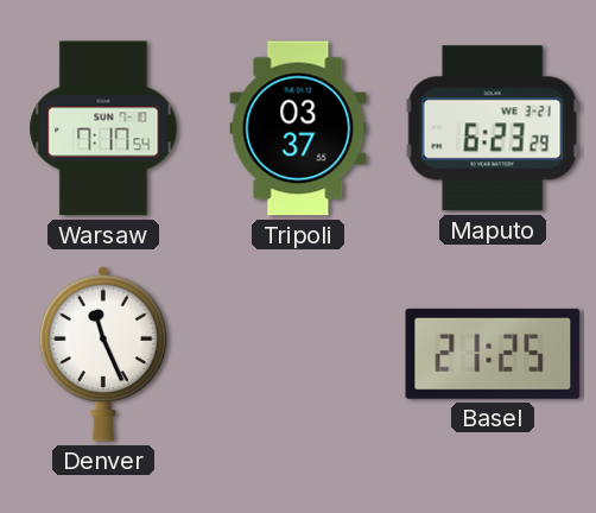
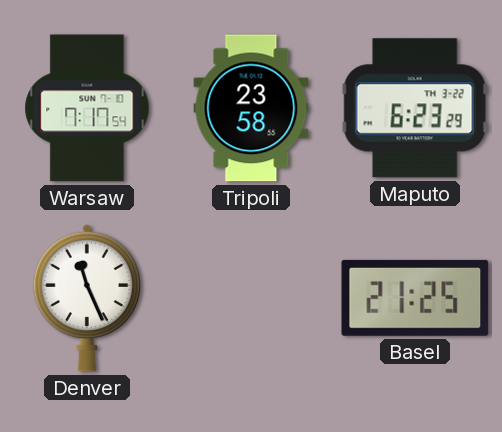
Tripoli: 03:37 -> 23:58
Maputo date: WE 3-21 -> TH 3-22
